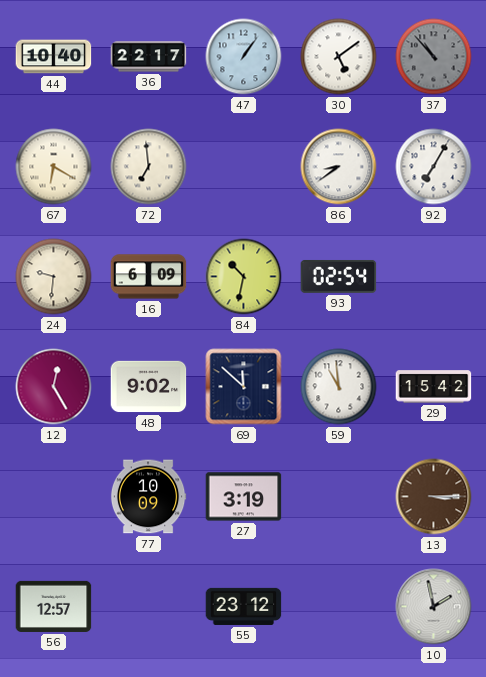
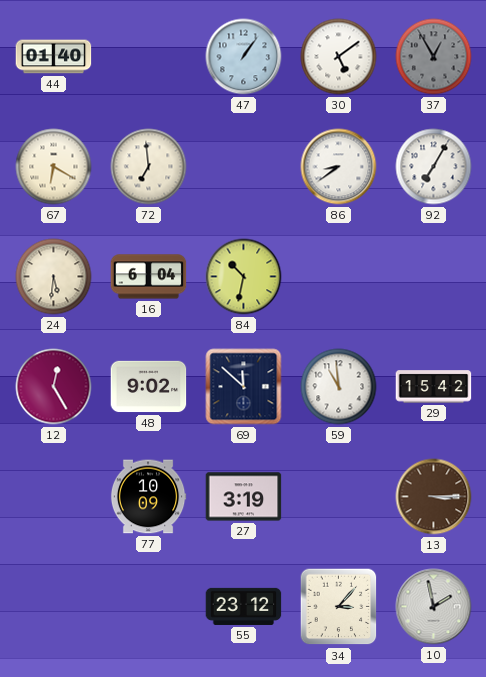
44: 10:40 -> 01:40
36: 22:17 -> none
37: 10:53 -> 12:55
24: 9:31 -> 5:31
16: 6:09 -> 6:04
93: 02:54 -> none
56: 12:57 -> none
34: none -> 3:07
